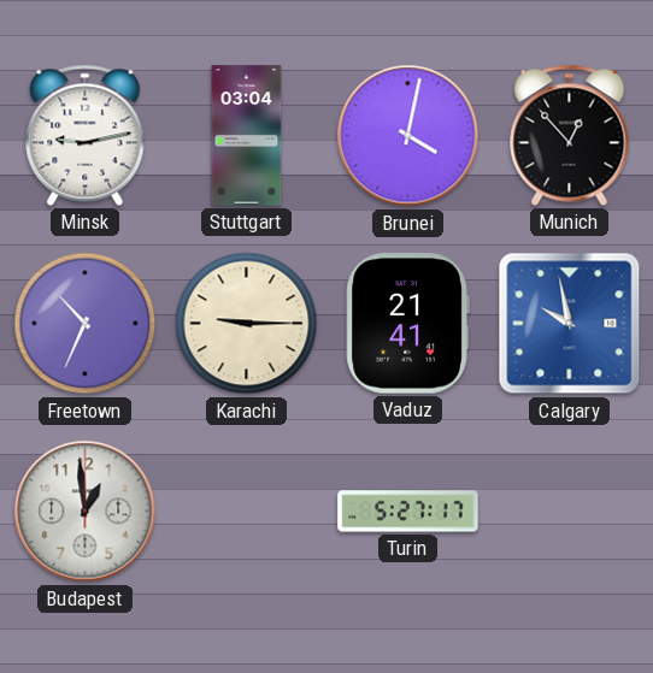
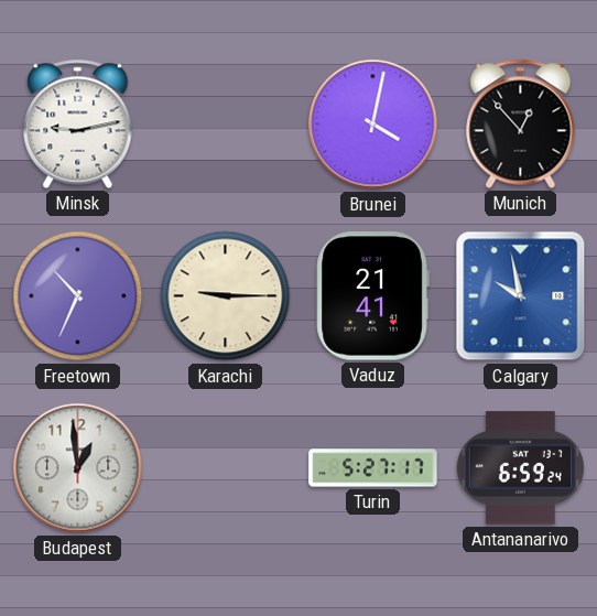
Stuttgart: 03:04 -> none
Antananarivo: none -> 6:59
